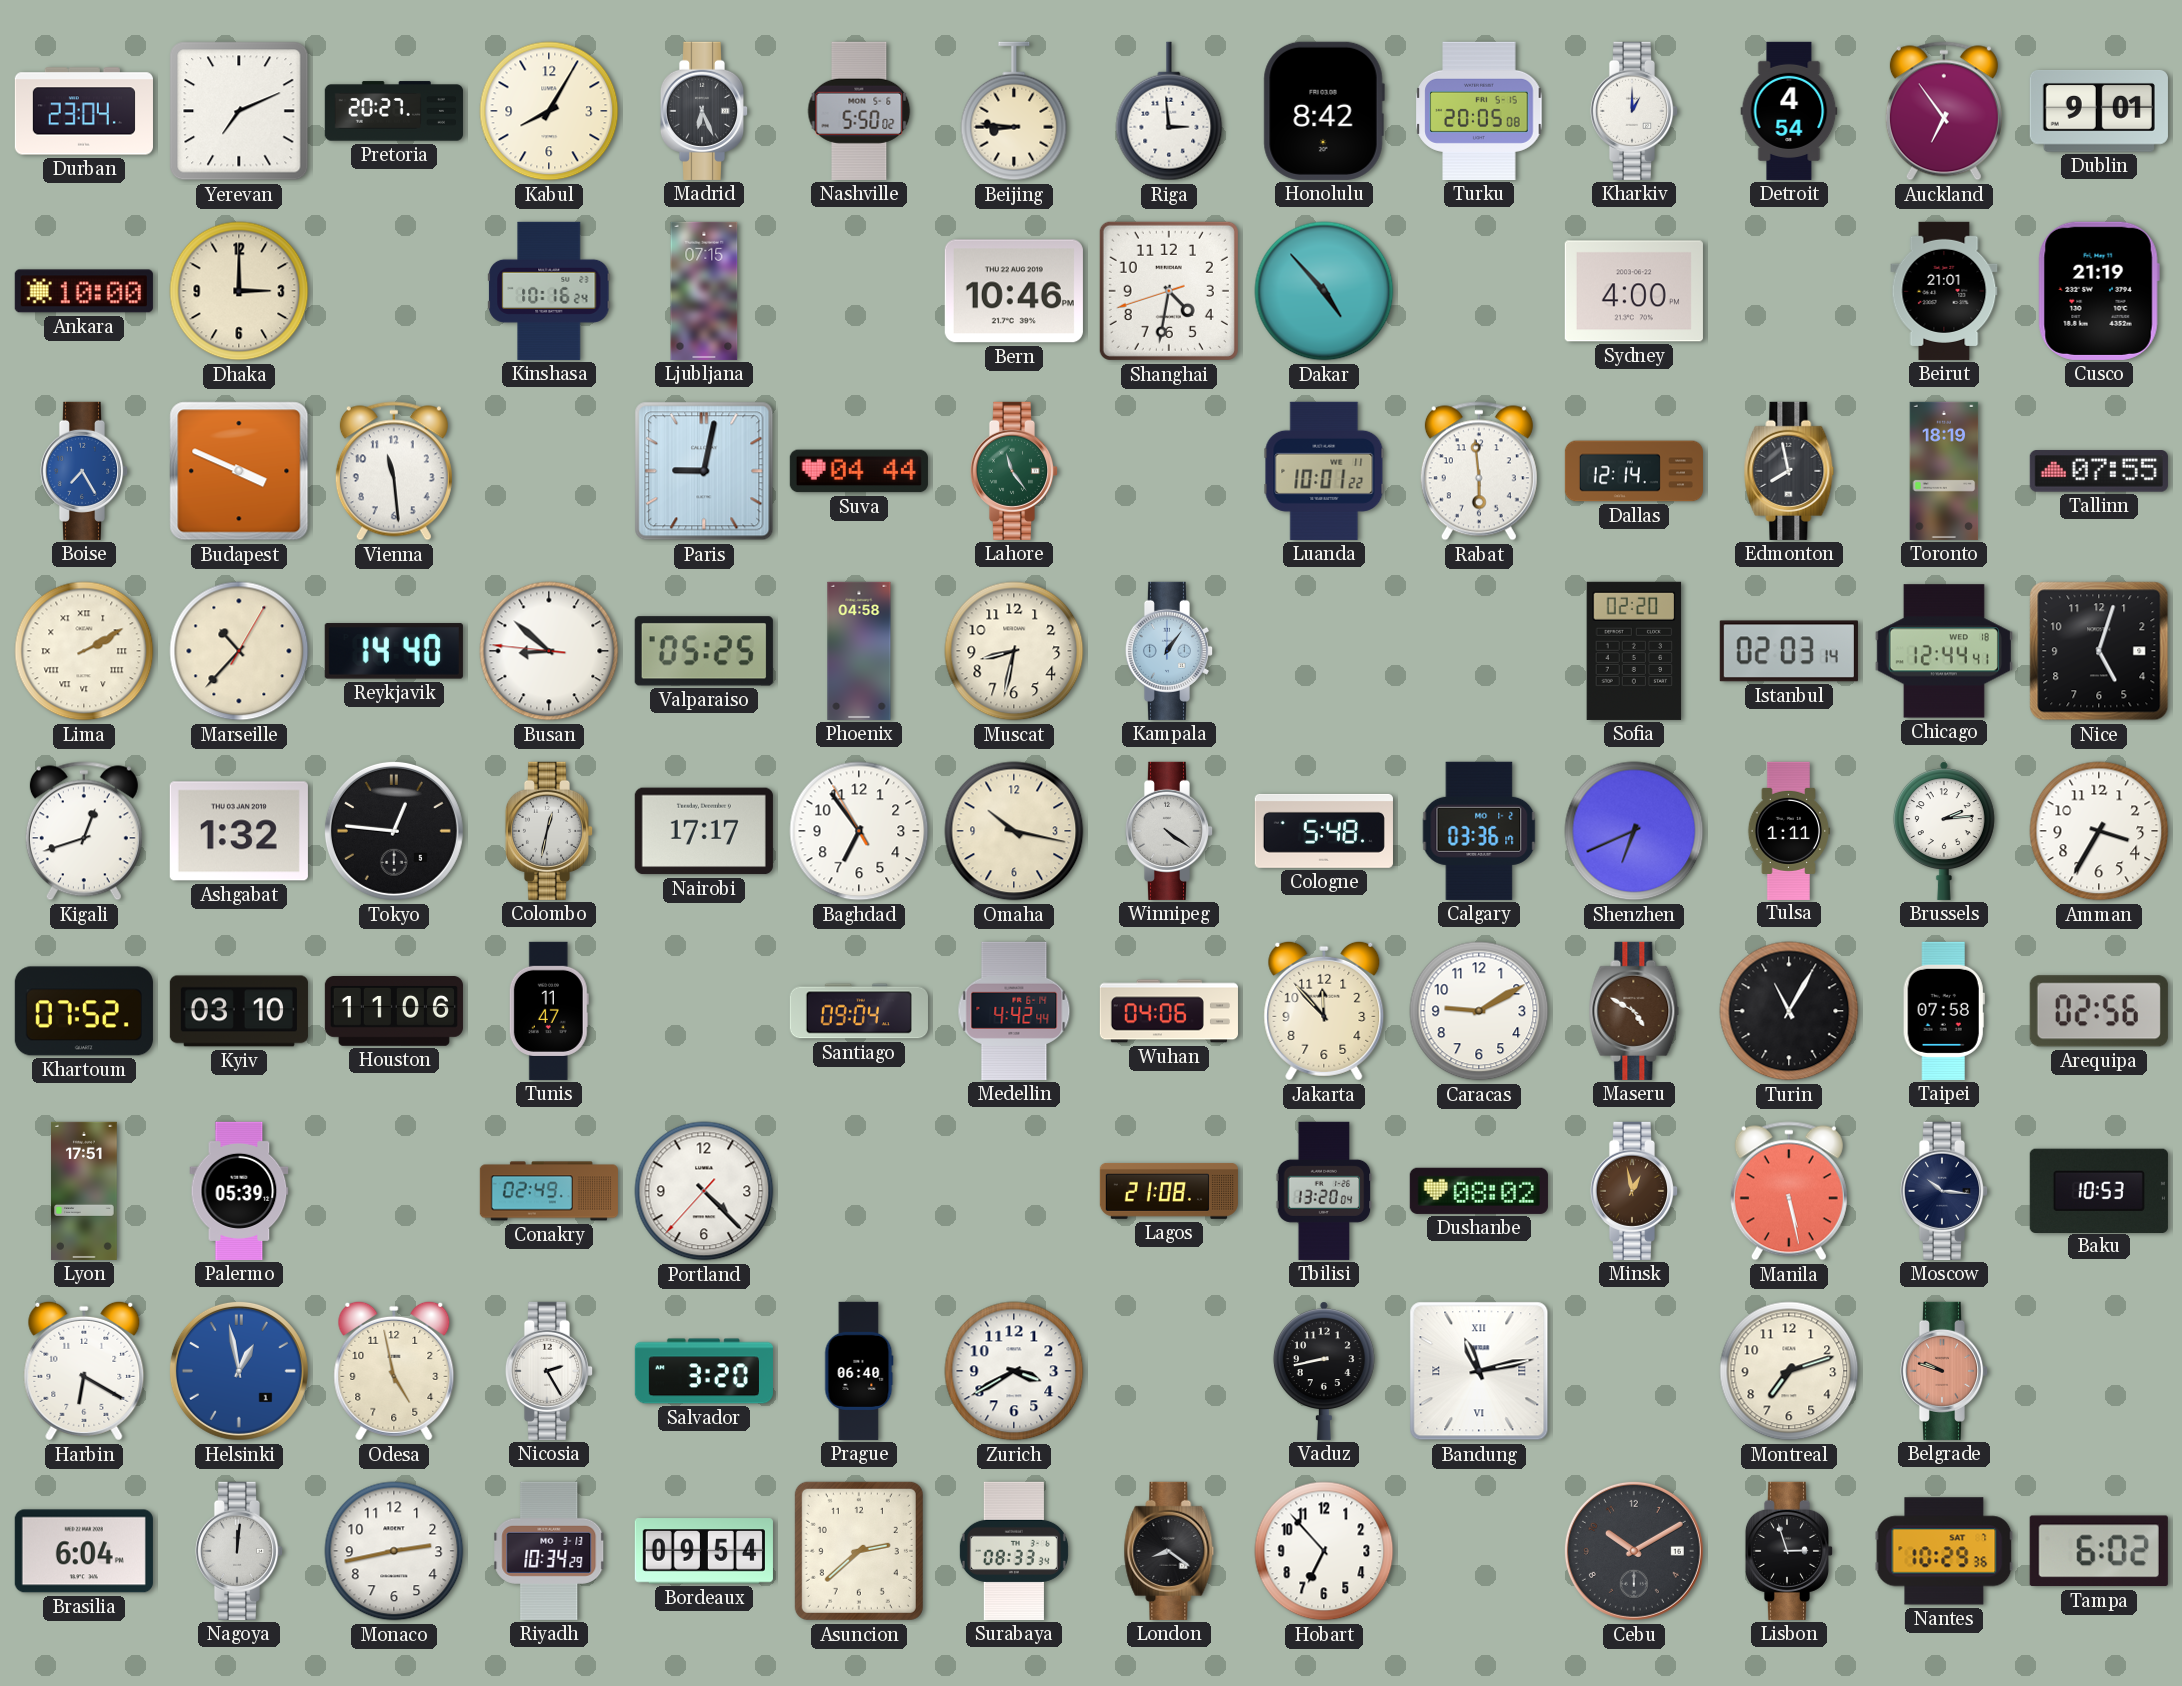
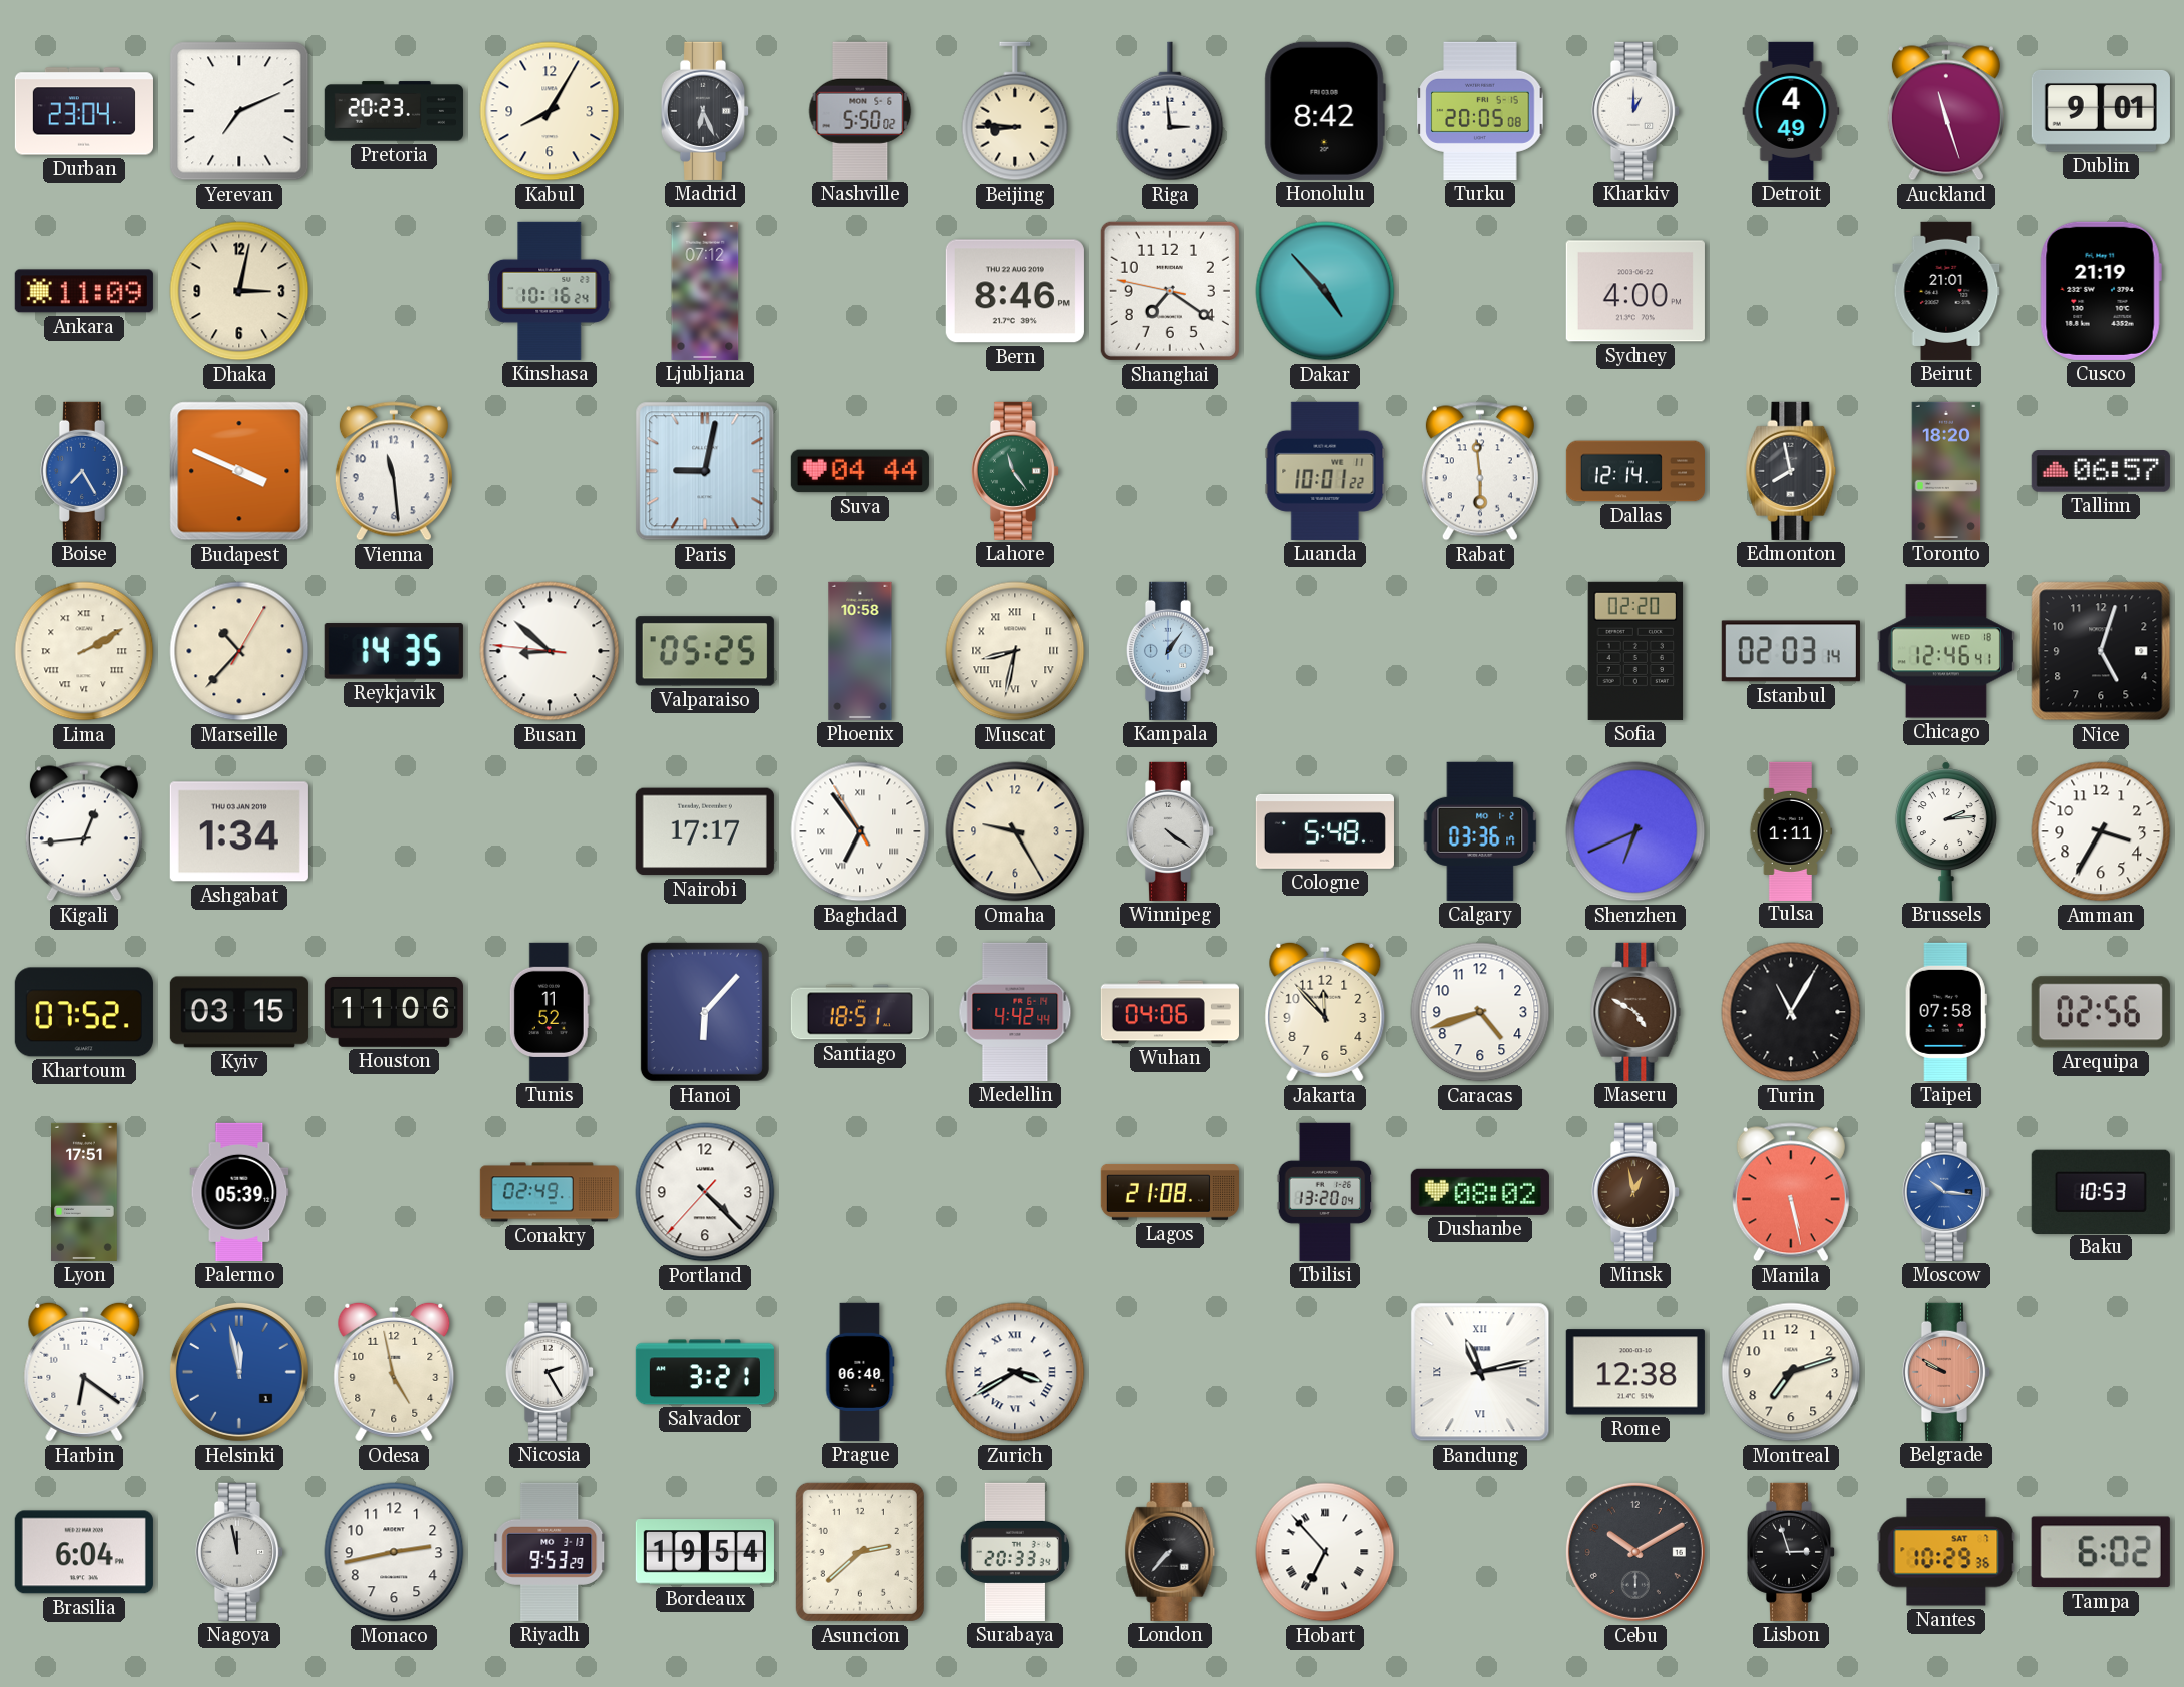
Pretoria: 20:27 -> 20:23
Detroit: 4:54 -> 4:49
Auckland: 6:54 -> 11:27
Ankara: 10:00 -> 11:09
Dhaka: 3:00 -> 3:02
Ljubljana: 07:15 -> 07:12
Bern: 10:46 -> 8:46
Shanghai: 4:31 -> 7:20
Toronto: 18:19 -> 18:20
Tallinn: 07:55 -> 06:57
Reykjavik: 14:40 -> 14:35
Phoenix: 04:58 -> 10:58
Muscat numerals: Arabic -> Roman
Chicago: 12:44 -> 12:46
Kigali: 12:42 -> 12:44
Ashgabat: 1:32 -> 1:34
Tokyo: 12:46 -> none
Colombo: 12:32 -> none
Baghdad numerals: Arabic -> Roman
Omaha: 10:17 -> 9:25
Kyiv: 03:10 -> 03:15
Tunis: 11:47 -> 11:52
Hanoi: none -> 6:07
Santiago: 09:04 -> 18:51
Caracas: 9:10 -> 4:42
Moscow dial: navy -> blue
Harbin: 6:20 -> 6:21
Helsinki: 12:58 -> 11:58
Salvador: 3:20 -> 3:21
Zurich numerals: Arabic -> Roman
Vaduz: 8:43 -> none
Rome: none -> 12:38
Belgrade: 9:48 -> 9:50
Nagoya: 12:01 -> 11:58
Riyadh: 10:34 -> 9:53
Bordeaux: 09:54 -> 19:54
Surabaya: 08:33 -> 20:33
London: 8:21 -> 7:37
Hobart numerals: Arabic -> Roman
